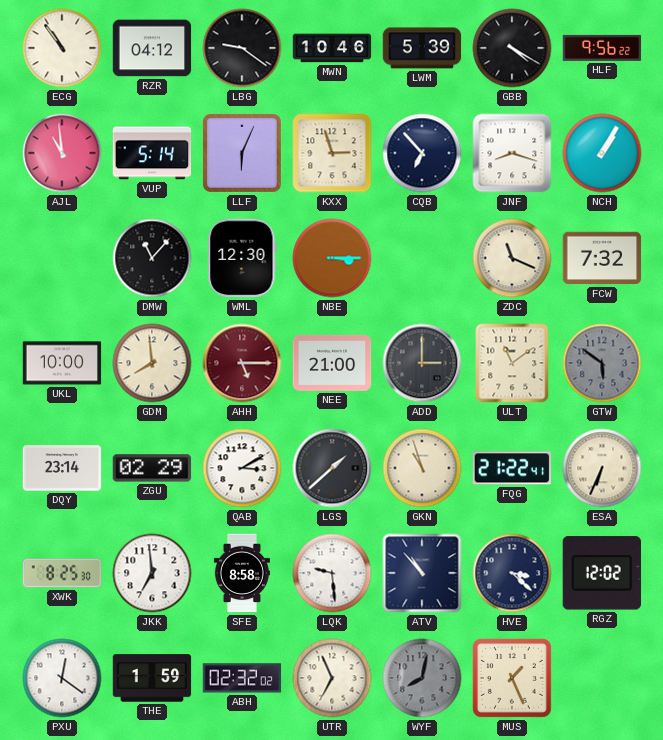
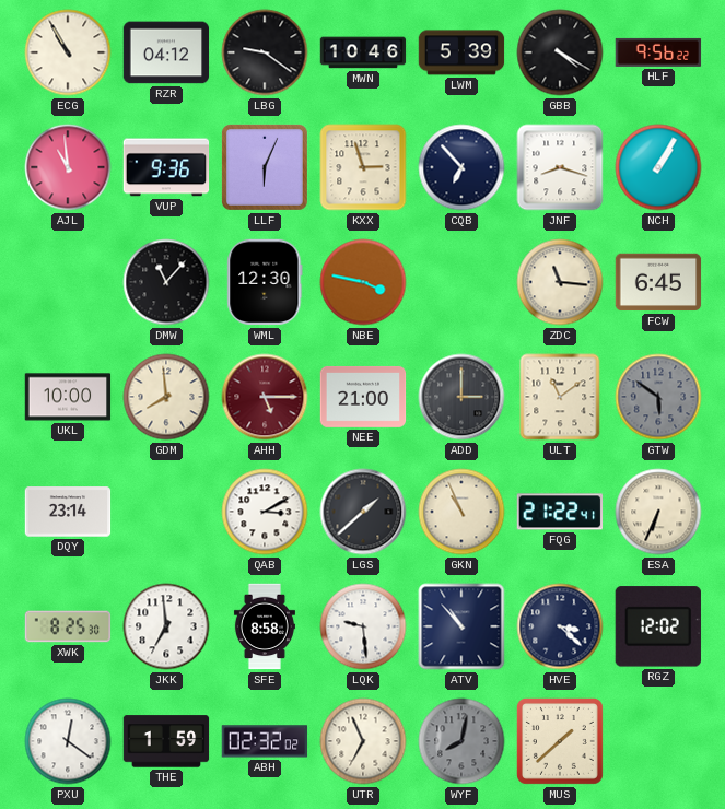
ECG: 10:54 -> 10:55
VUP: 5:14 -> 9:36
NBE: 3:15 -> 3:47
ZDC: 11:19 -> 11:16
FCW: 7:32 -> 6:45
ZGU: 02:29 -> none
GKN: 10:57 -> 10:56
MUS: 1:26 -> 1:38
